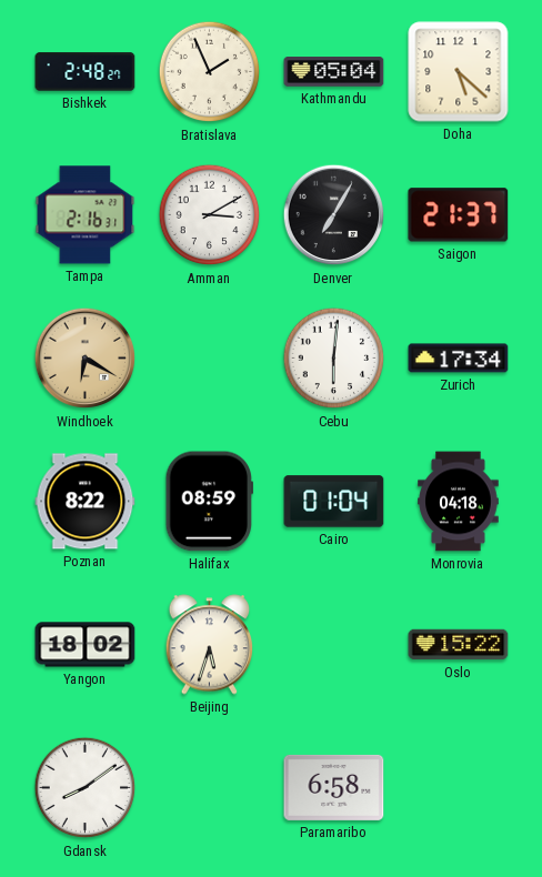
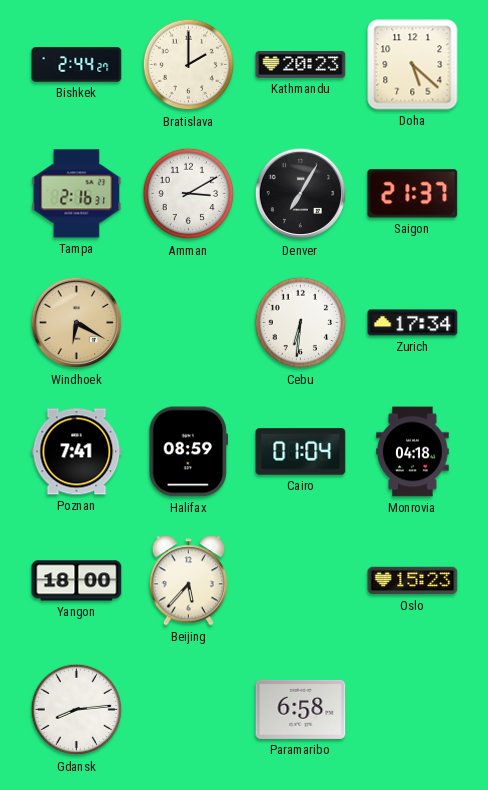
Bishkek: 2:48 -> 2:44
Bratislava: 1:56 -> 2:00
Kathmandu: 05:04 -> 20:23
Cebu: 6:01 -> 6:31
Poznan: 8:22 -> 7:41
Yangon: 18:02 -> 18:00
Beijing: 5:33 -> 5:37
Oslo: 15:22 -> 15:23
Gdansk: 8:09 -> 8:14
